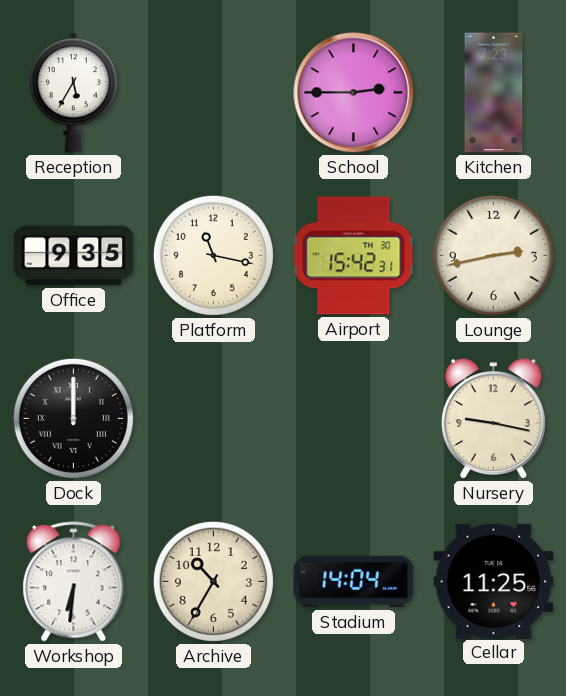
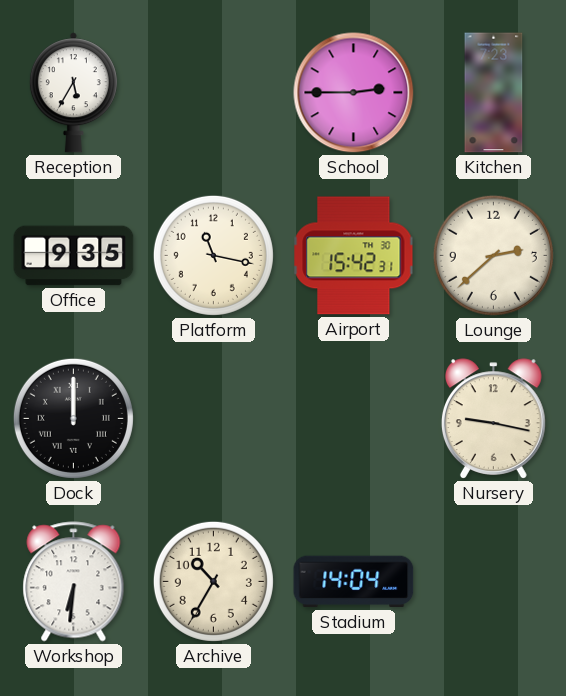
Lounge: 2:43 -> 2:38
Cellar: 11:25 -> none
